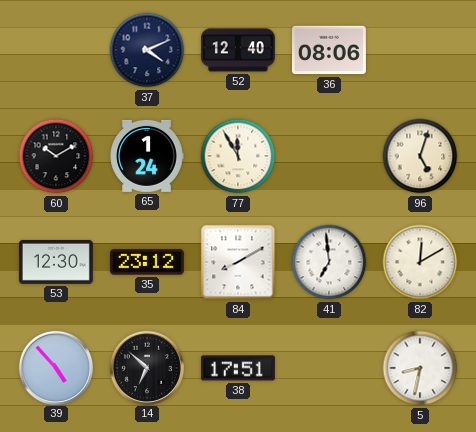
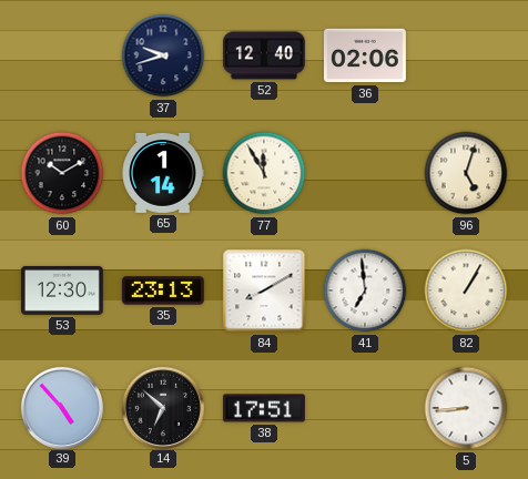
37: 4:11 -> 9:42
36: 08:06 -> 02:06
65: 1:24 -> 1:14
35: 23:12 -> 23:13
82: 12:10 -> 1:05
5: 8:32 -> 8:44
